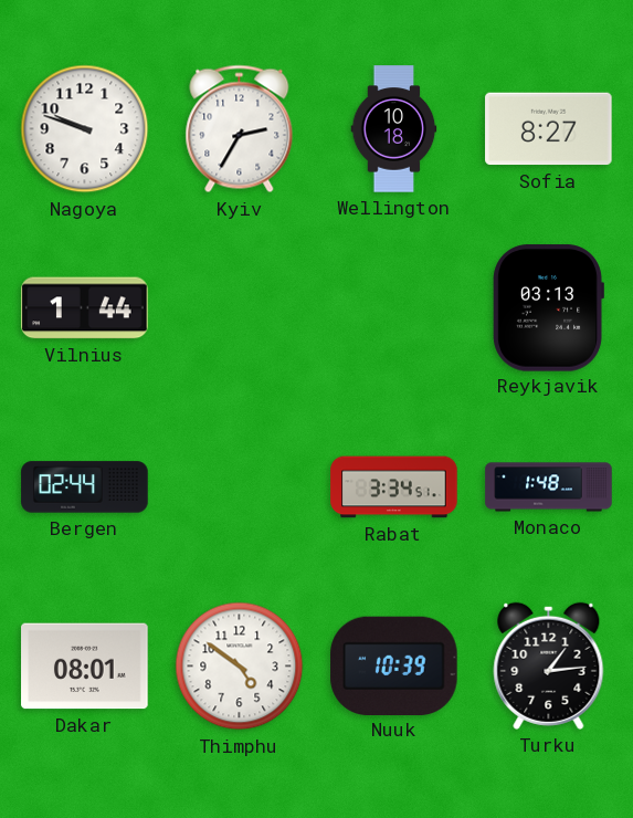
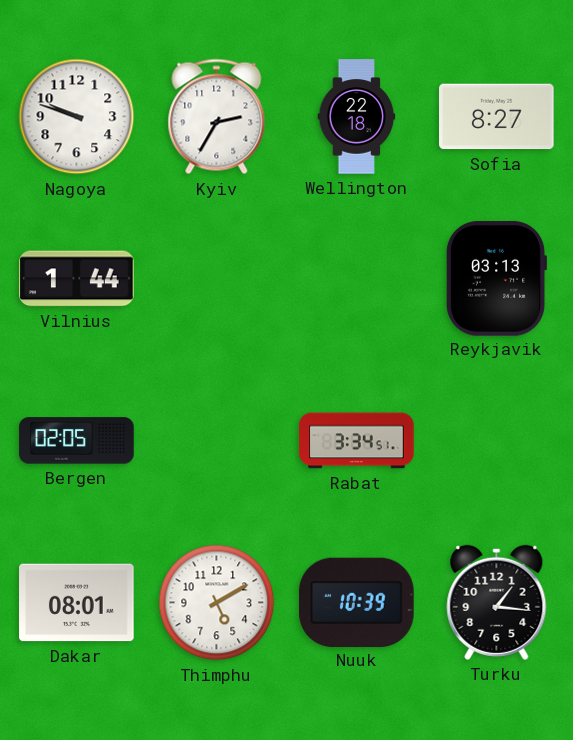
Wellington: 10:18 -> 22:18
Bergen: 02:44 -> 02:05
Monaco: 1:48 -> none
Thimphu: 4:51 -> 5:10
Turku: 1:14 -> 1:16
